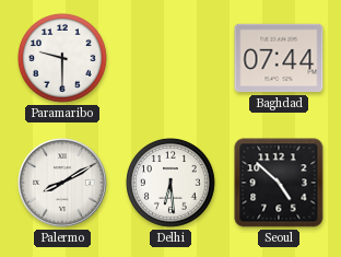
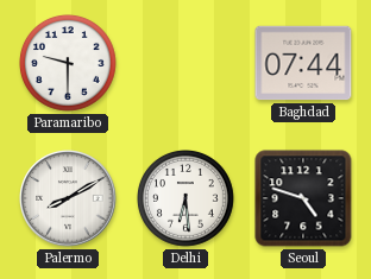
Seoul: 4:52 -> 4:48
